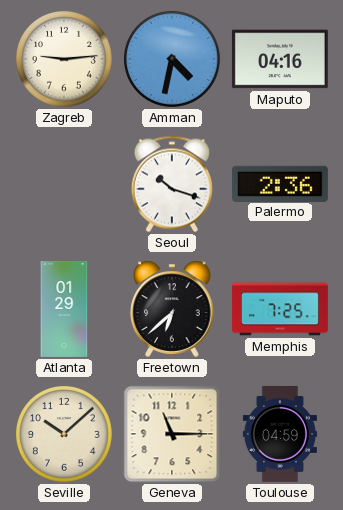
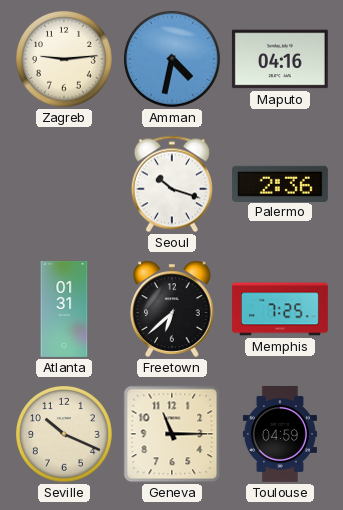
Atlanta: 01:29 -> 01:31
Seville: 10:08 -> 10:19
